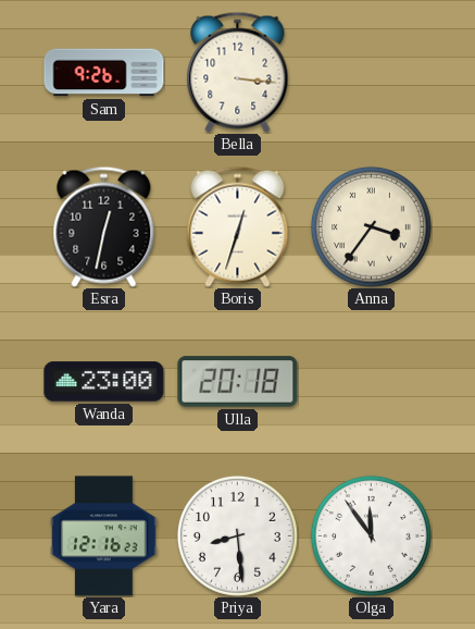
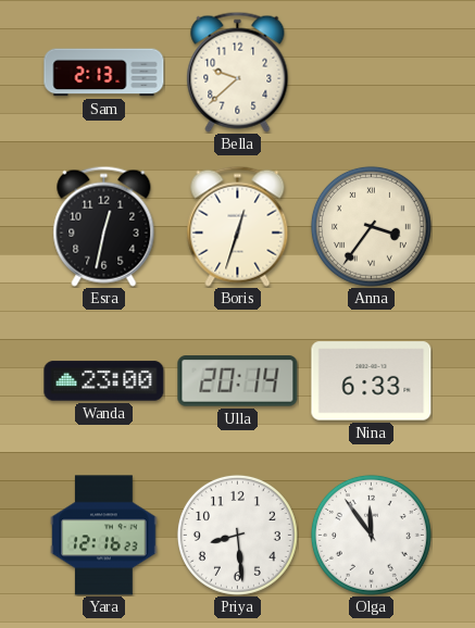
Sam: 9:26 -> 2:13
Bella: 3:16 -> 9:38
Ulla: 20:18 -> 20:14
Nina: none -> 6:33
